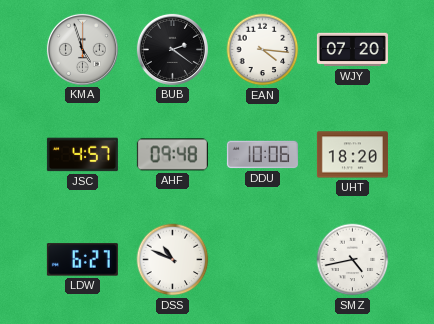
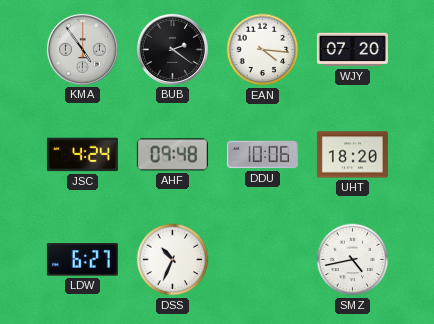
KMA: 4:57 -> 4:54
JSC: 4:57 -> 4:24
DSS: 10:49 -> 10:34
